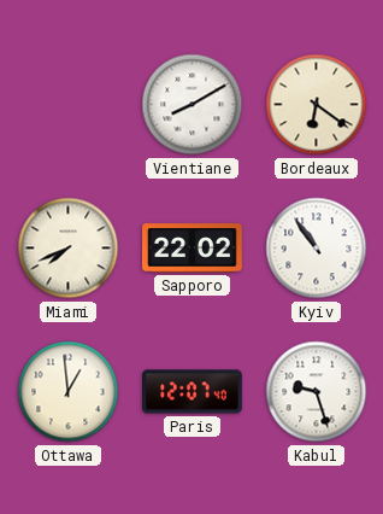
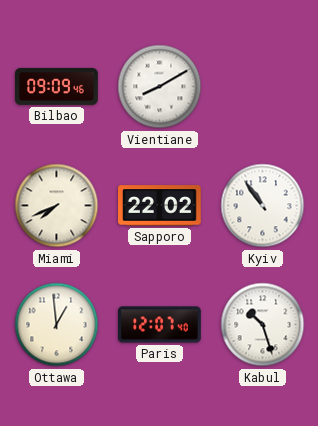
Bilbao: none -> 09:09
Bordeaux: 6:21 -> none
Kabul: 9:27 -> 10:27
